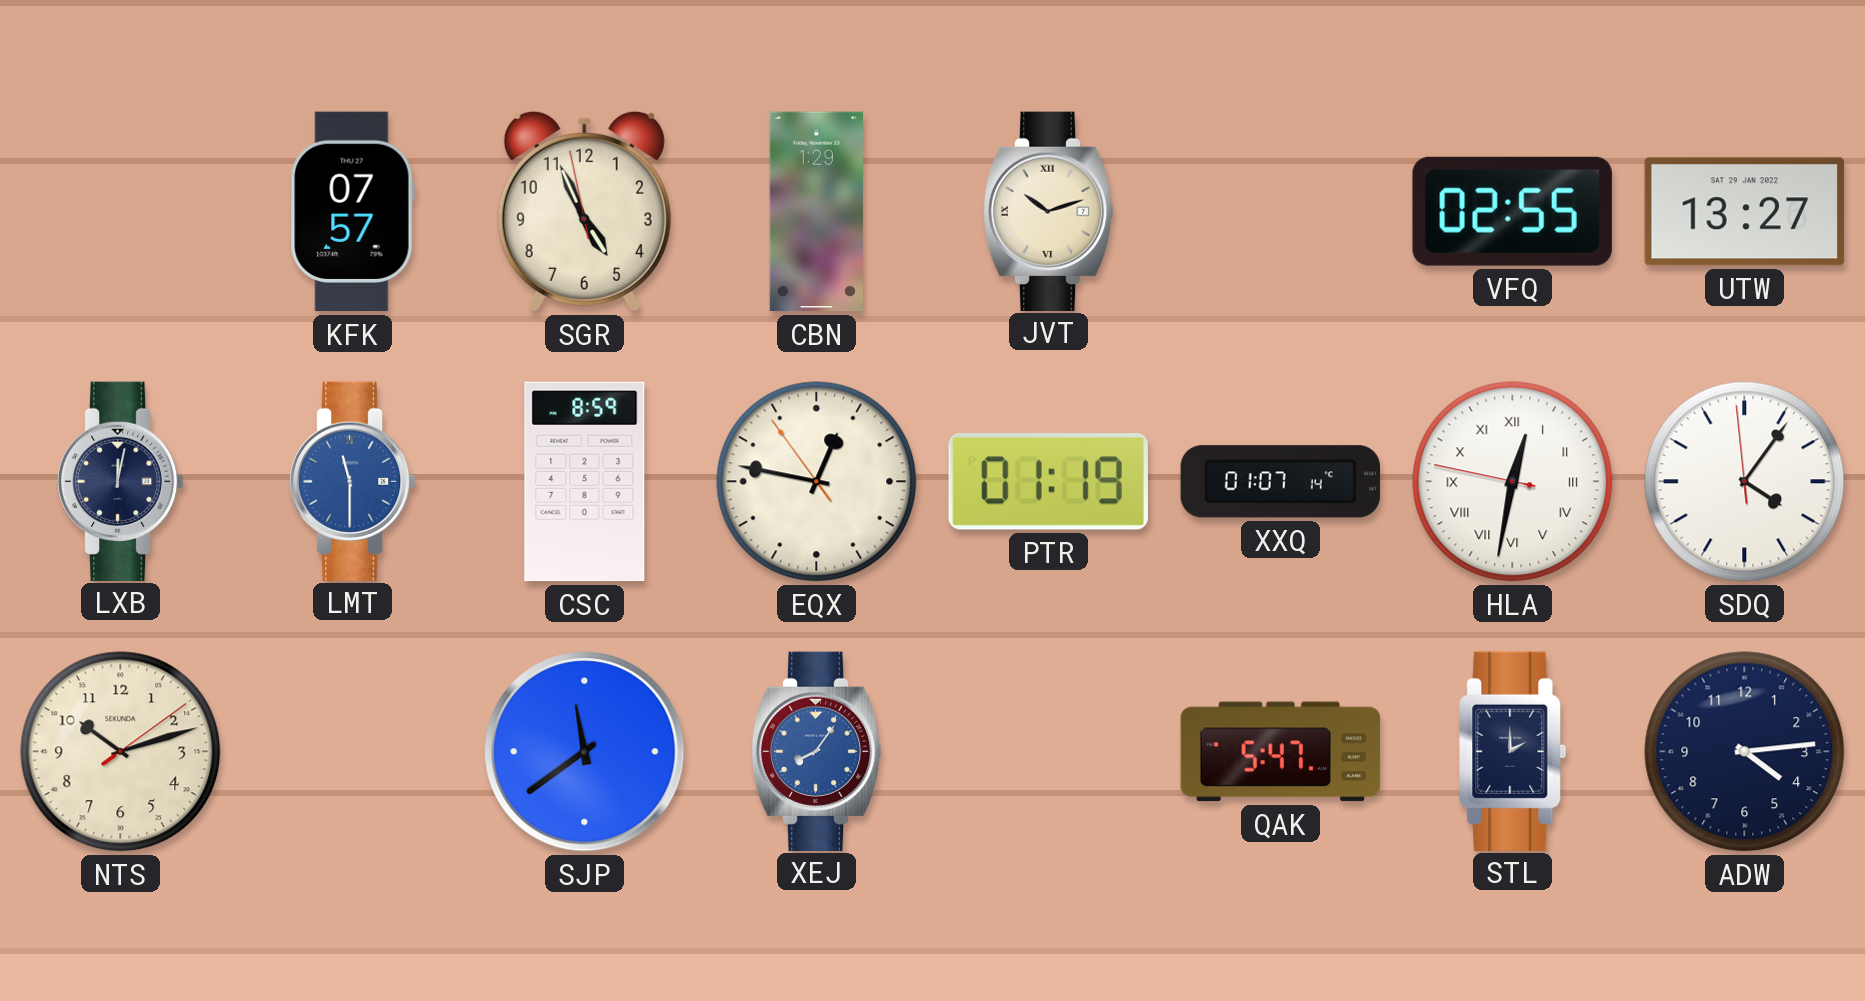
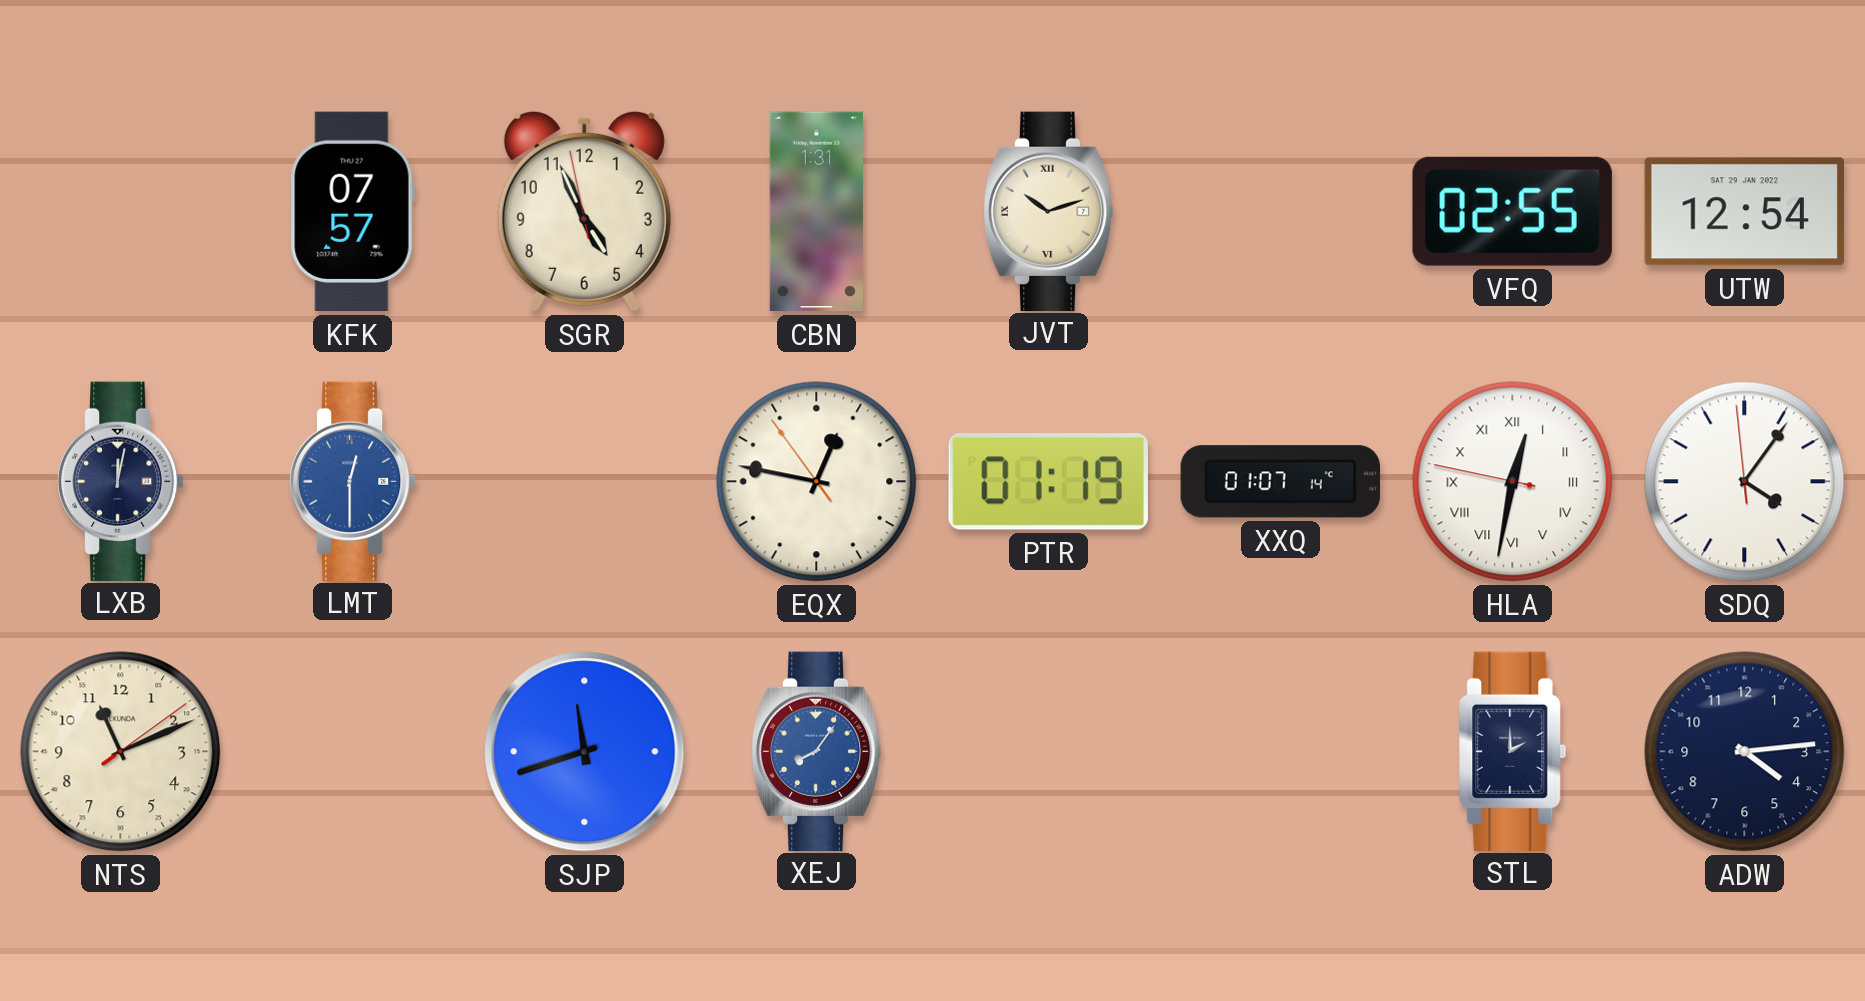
CBN: 1:29 -> 1:31
UTW: 13:27 -> 12:54
LMT: 11:30 -> 12:30
CSC: 8:59 -> none
NTS: 10:12 -> 11:11
SJP: 11:39 -> 11:42
QAK: 5:47 -> none
